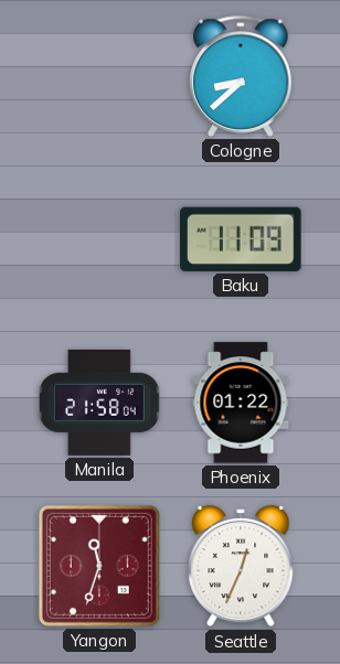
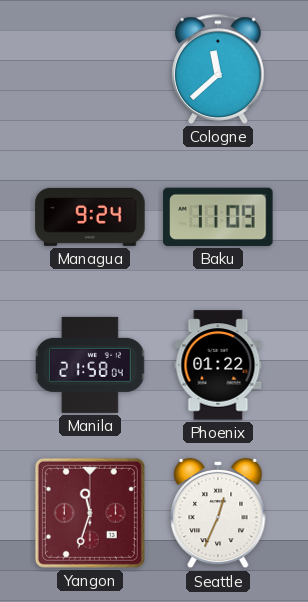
Cologne: 8:38 -> 11:38
Managua: none -> 9:24
